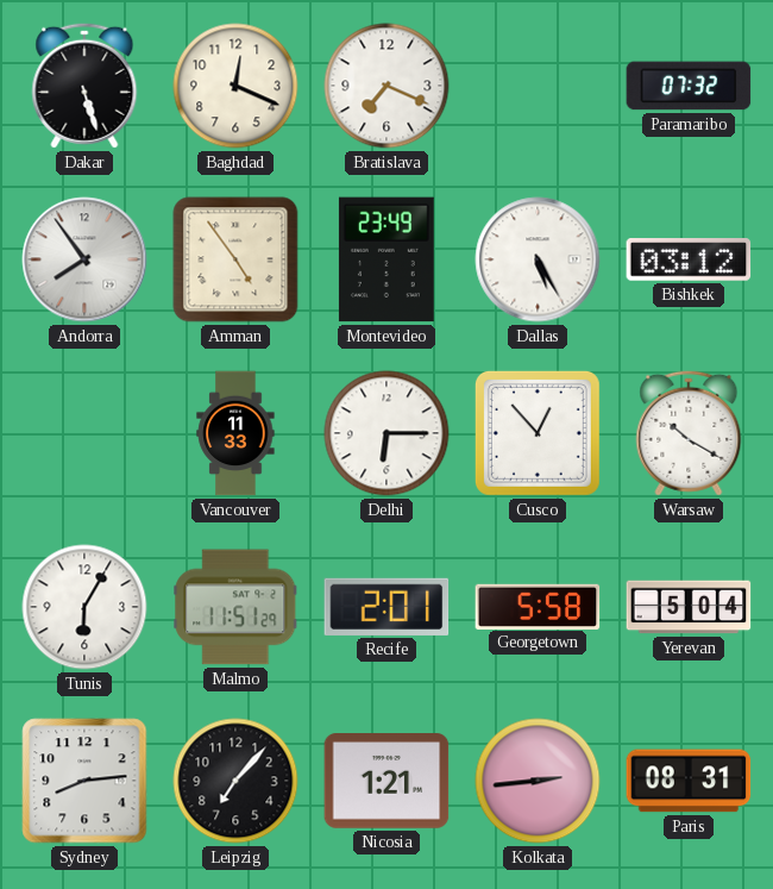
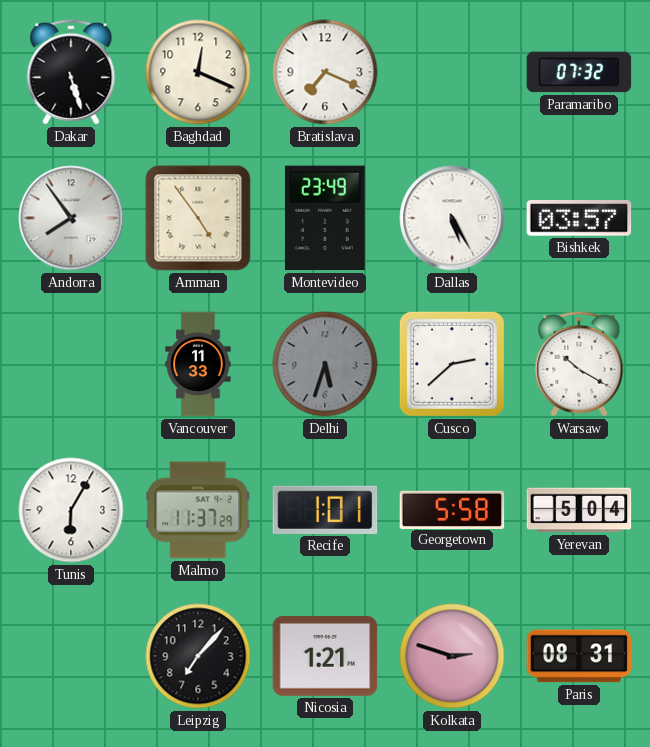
Bishkek: 03:12 -> 03:57
Delhi: 6:15 -> 5:33
Delhi dial: white -> grey
Cusco: 12:53 -> 2:38
Malmo: 11:51 -> 11:37
Recife: 2:01 -> 1:01
Sydney: 8:14 -> none
Kolkata: 2:44 -> 2:48
